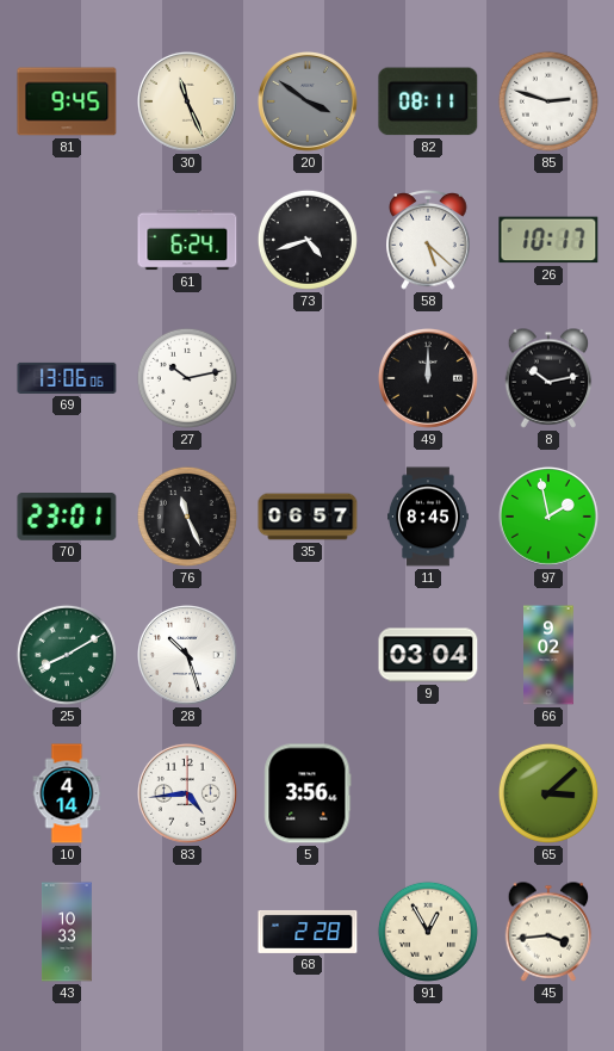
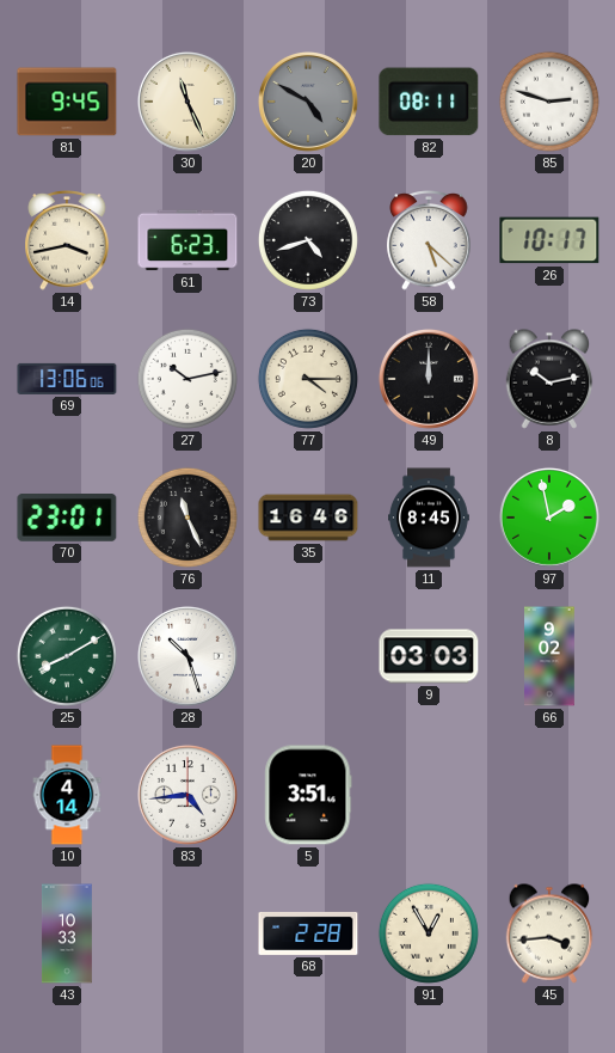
20: 3:51 -> 4:50
14: none -> 3:43
61: 6:24 -> 6:23
77: none -> 4:15
35: 06:57 -> 16:46
9: 03:04 -> 03:03
5: 3:56 -> 3:51
65: 3:08 -> none
